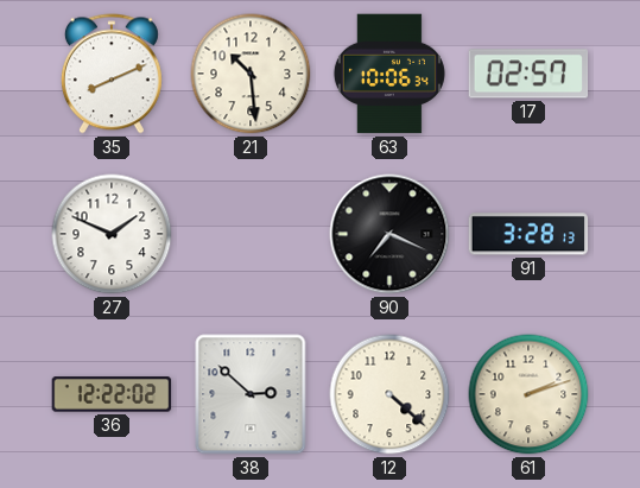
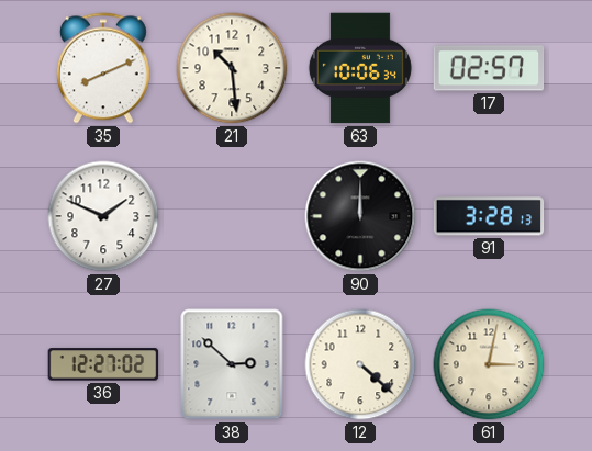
90: 7:19 -> 12:00
36: 12:22 -> 12:27
61: 2:12 -> 3:02
